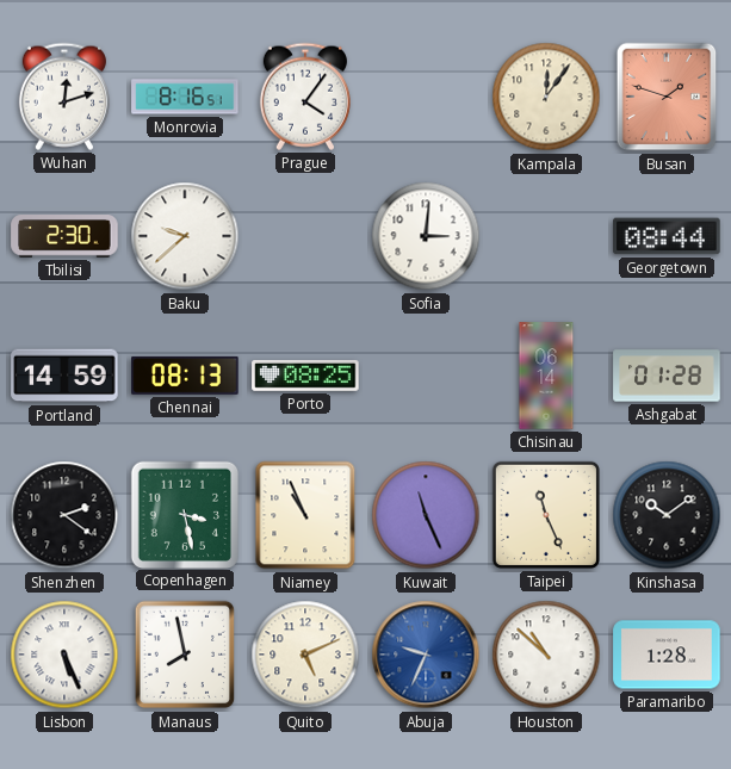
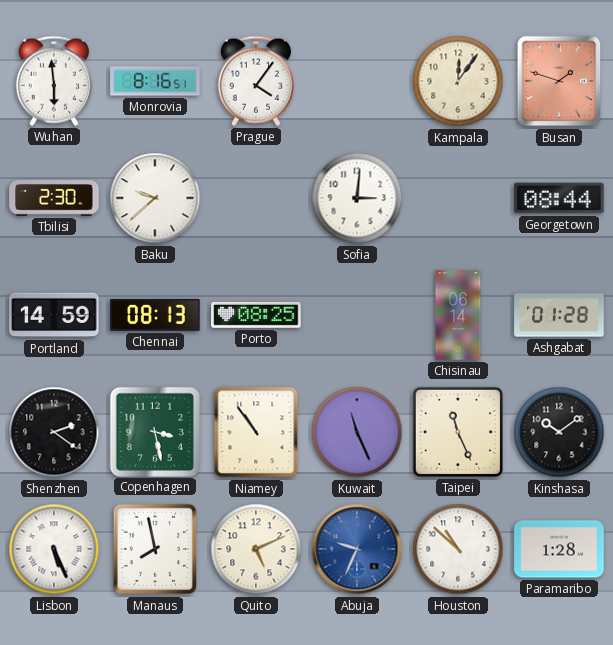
Wuhan: 12:12 -> 5:59
Niamey: 10:56 -> 10:54
